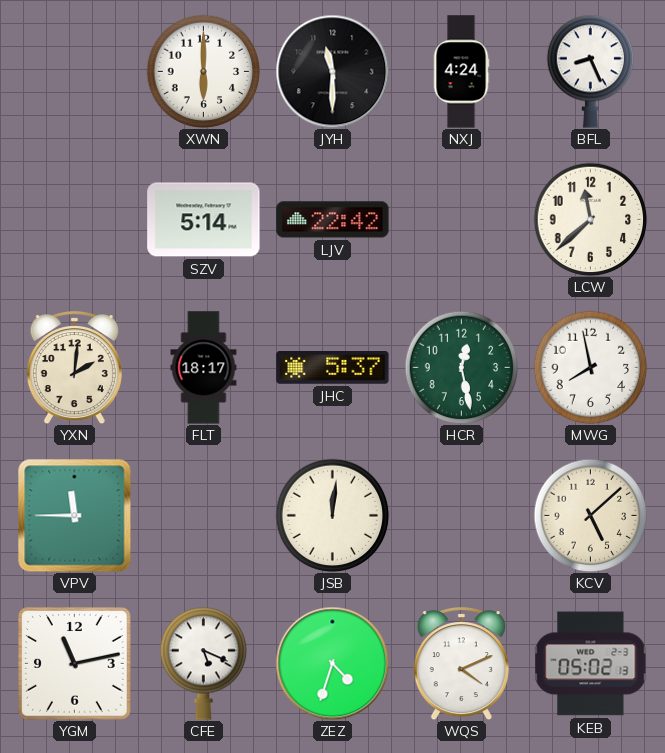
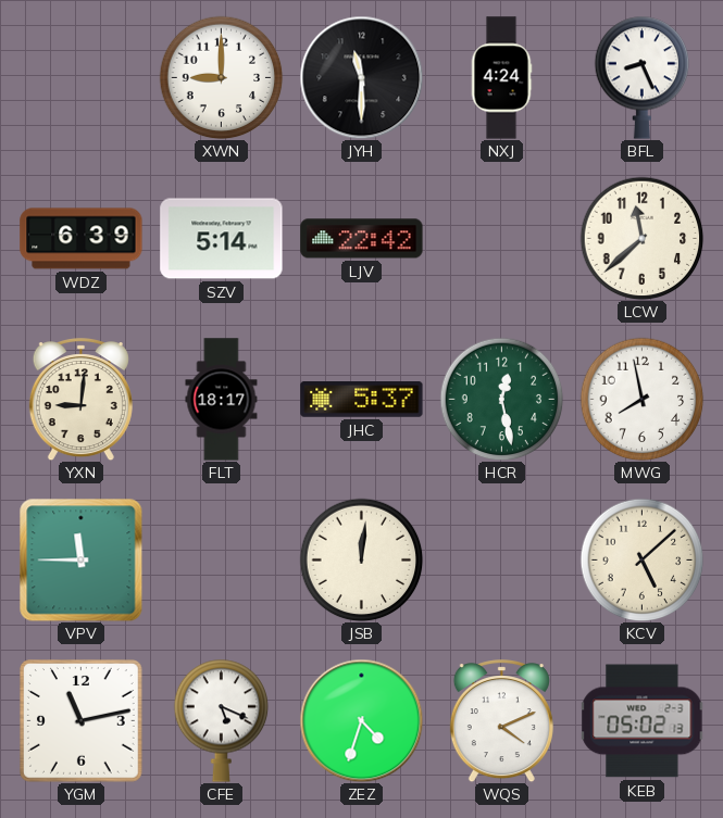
XWN: 6:00 -> 9:00
WDZ: none -> 6:39
YXN: 2:01 -> 9:01
